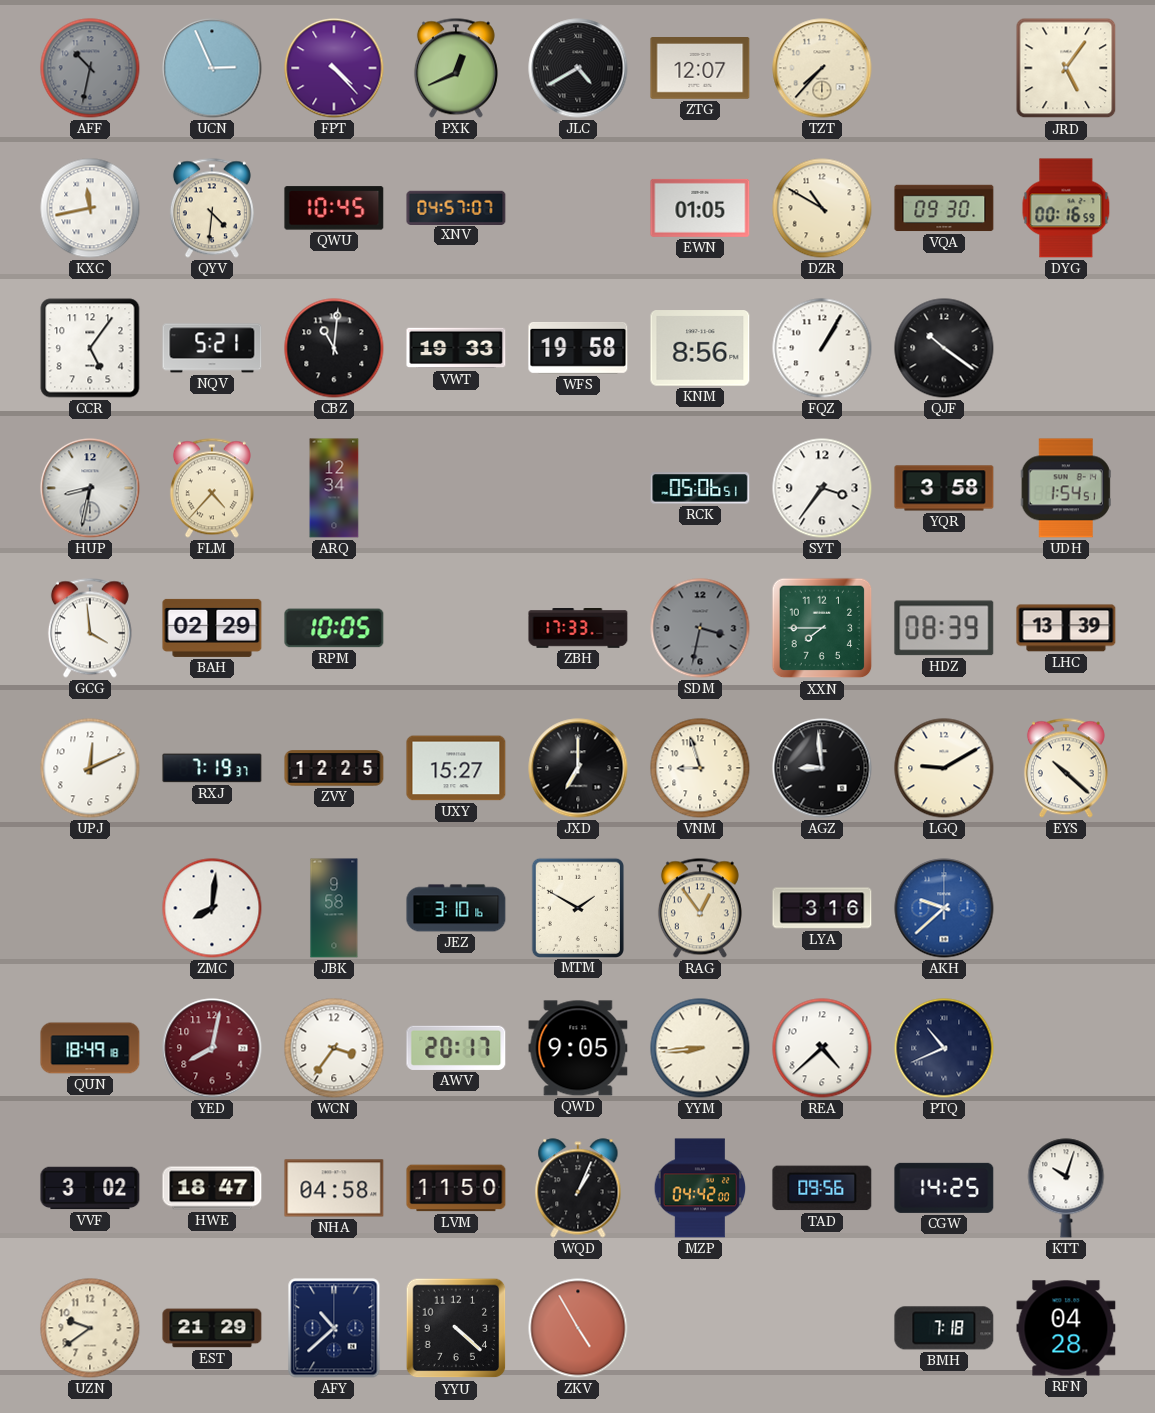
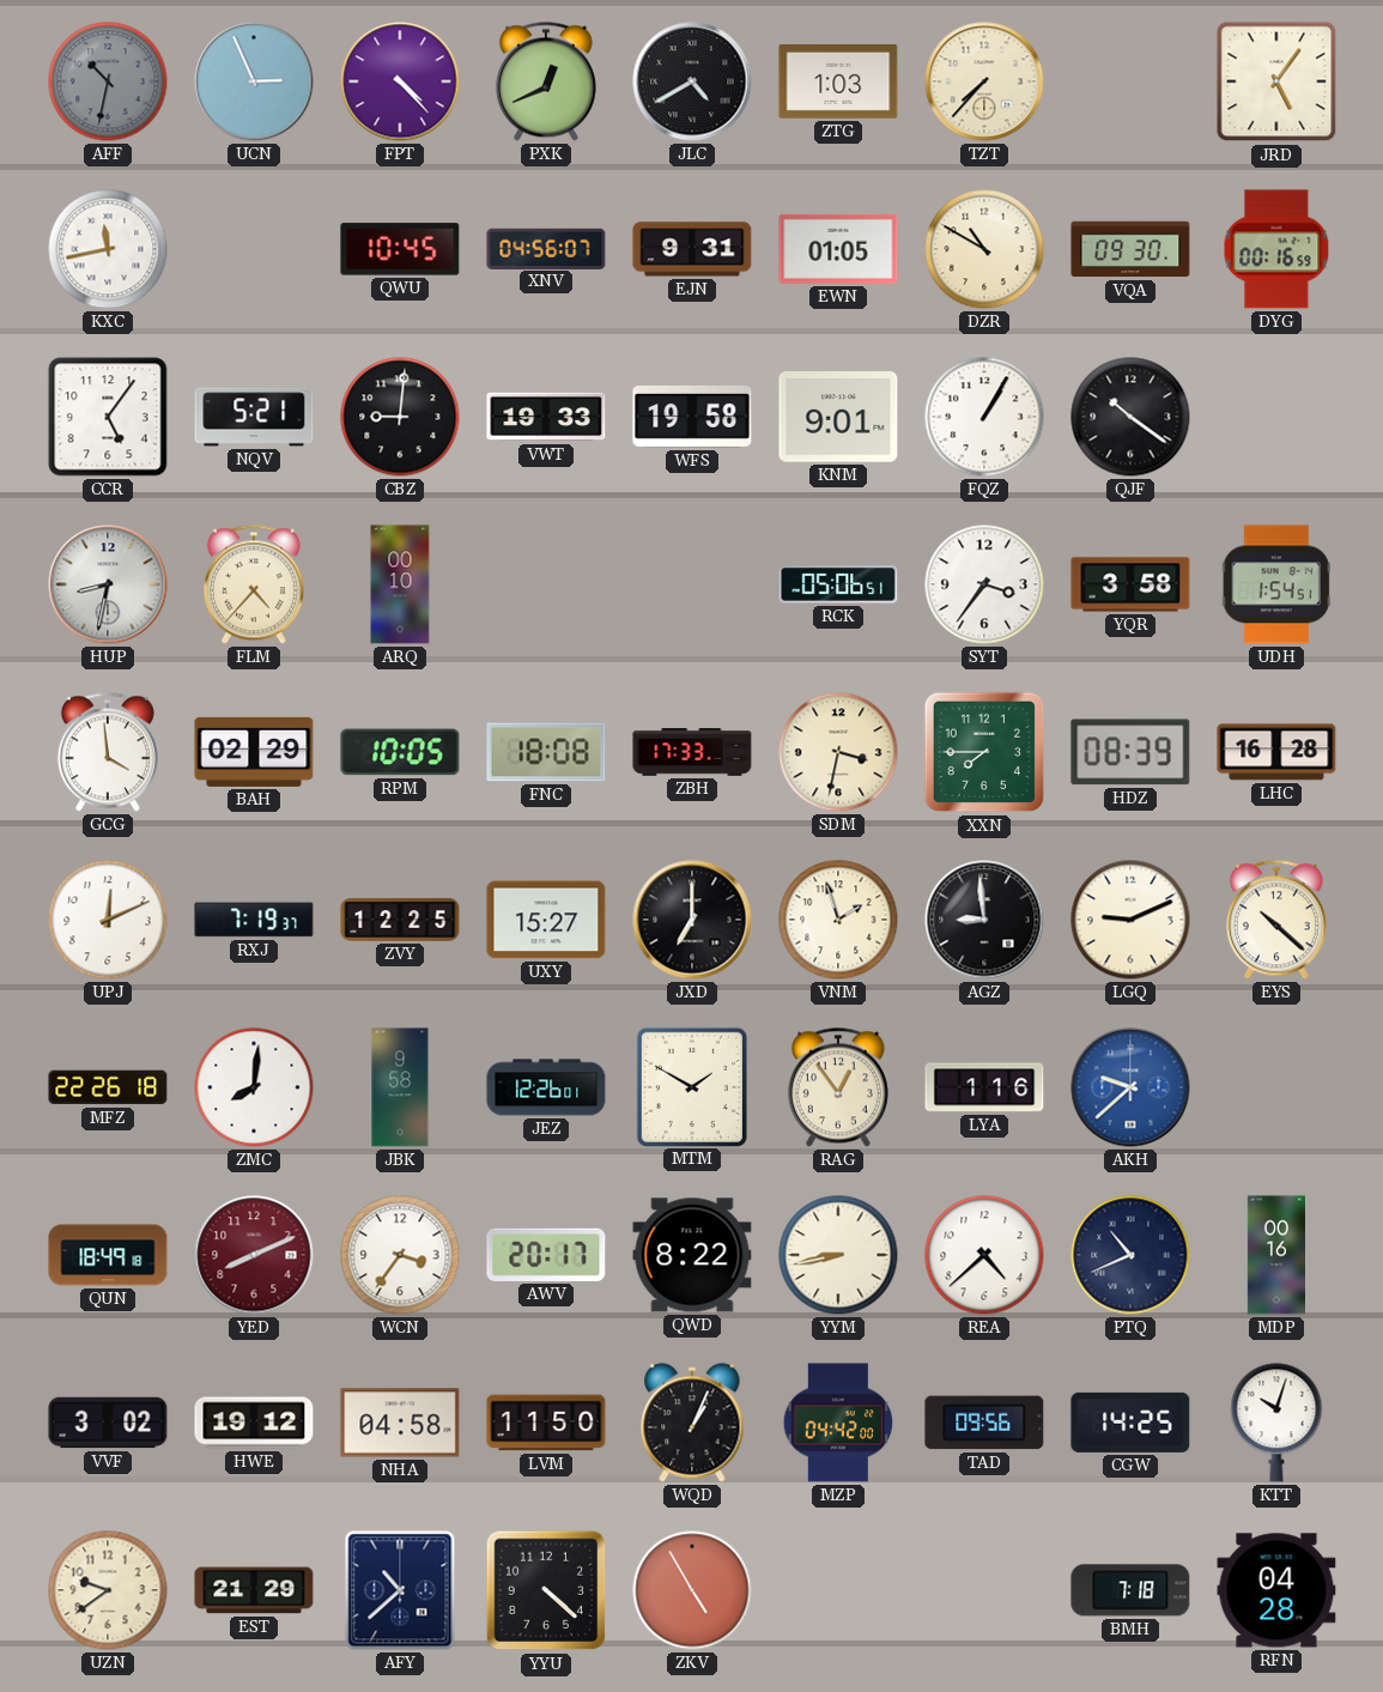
ZTG: 12:07 -> 1:03
QYV: 4:31 -> none
XNV: 04:57 -> 04:56
EJN: none -> 9:31
CBZ: 11:01 -> 9:01
KNM: 8:56 -> 9:01
ARQ: 12:34 -> 00:10
FNC: none -> 18:08
SDM dial: grey -> cream
LHC: 13:39 -> 16:28
VNM: 8:57 -> 1:57
LGQ: 9:10 -> 9:11
MFZ: none -> 22:26
JEZ: 3:10 -> 12:26
LYA: 3:16 -> 1:16
YED: 8:02 -> 8:11
QWD: 9:05 -> 8:22
YYM: 8:44 -> 8:43
MDP: none -> 00:16
HWE: 18:47 -> 19:12
